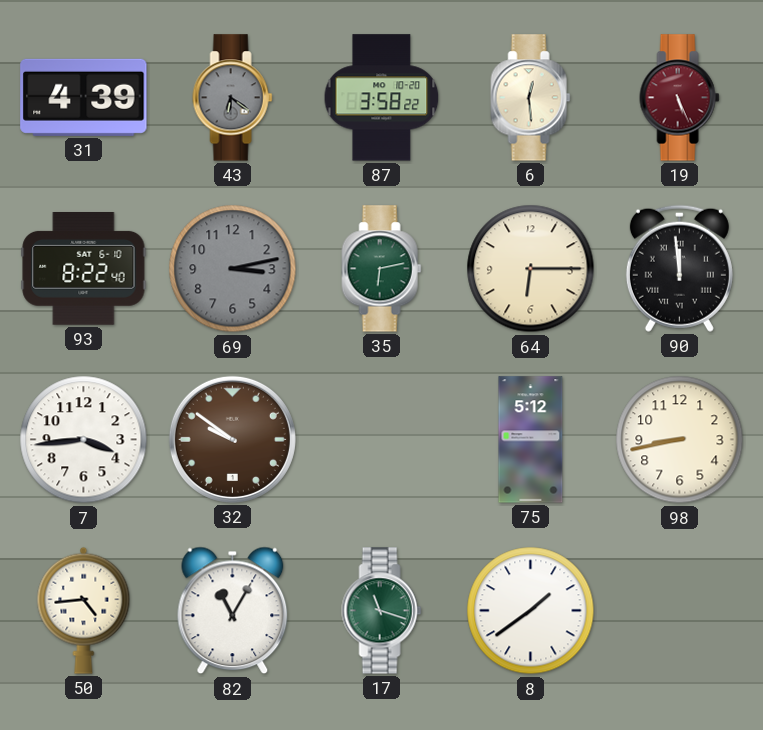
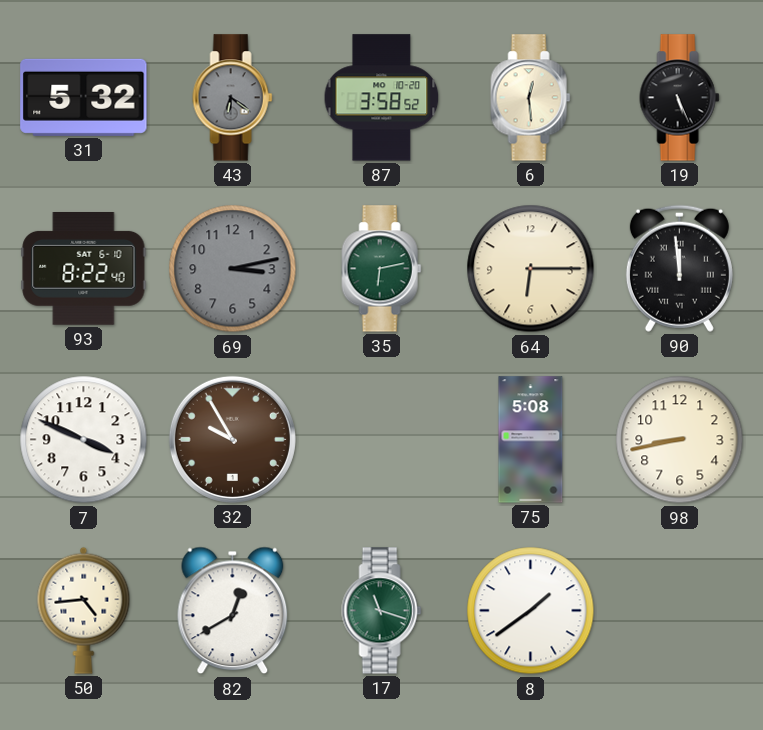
31: 4:39 -> 5:32
87: 3:58:22 -> 3:58:52
19 dial: burgundy -> black
7: 3:44 -> 3:49
32: 9:51 -> 9:55
75: 5:12 -> 5:08
82: 11:05 -> 12:40
